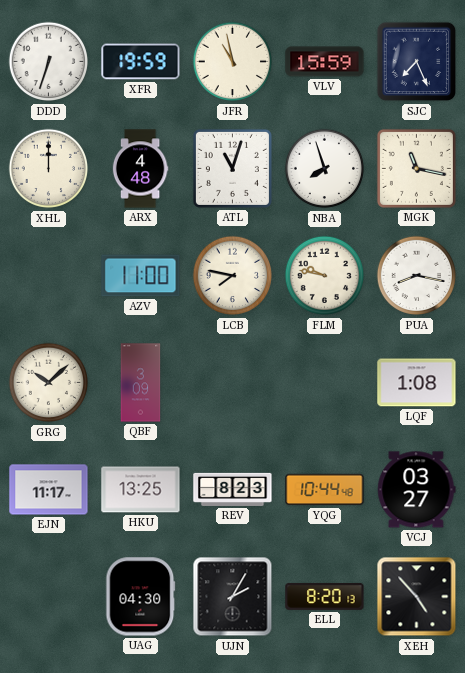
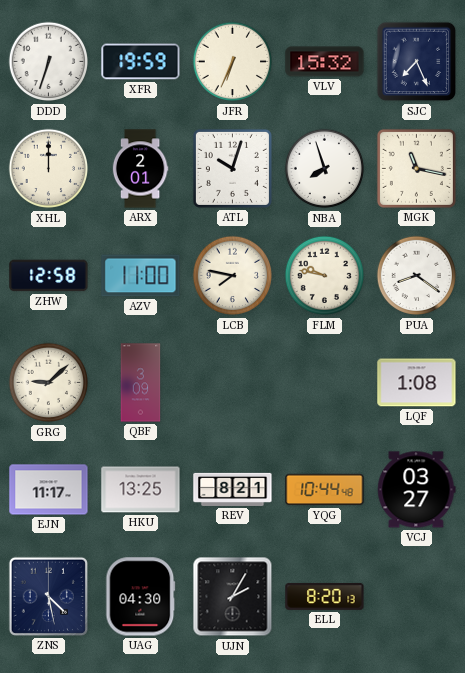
JFR: 10:58 -> 6:34
VLV: 15:59 -> 15:32
ARX: 4:48 -> 2:01
ATL: 11:03 -> 10:03
ZHW: none -> 12:58
PUA: 8:17 -> 8:21
GRG: 10:08 -> 9:08
REV: 8:23 -> 8:21
ZNS: none -> 4:28
XEH: 4:53 -> none
